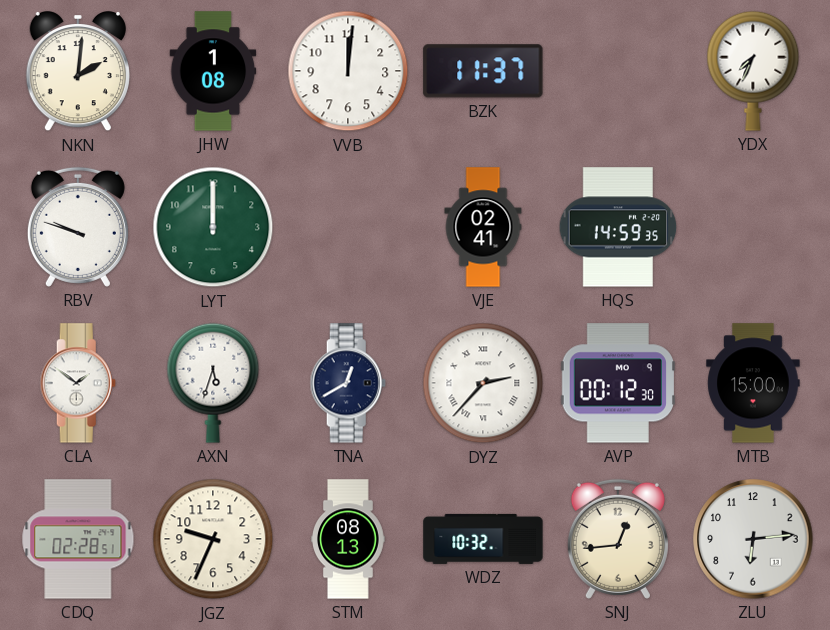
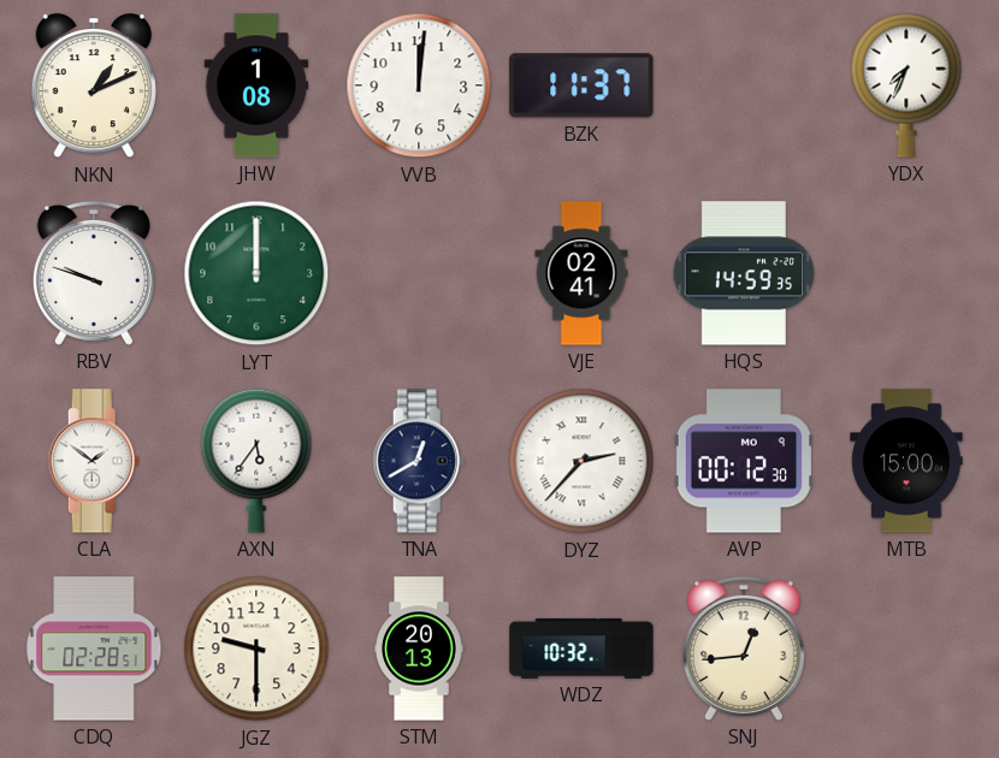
NKN: 2:01 -> 1:11
AXN: 5:33 -> 5:36
JGZ: 9:34 -> 9:30
STM: 08:13 -> 20:13
ZLU: 6:14 -> none
